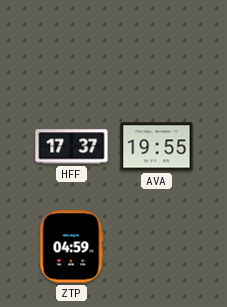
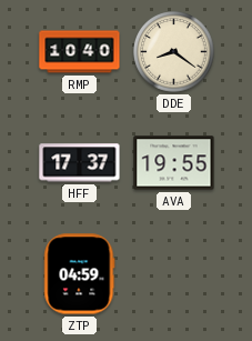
RMP: none -> 10:40
DDE: none -> 8:21
